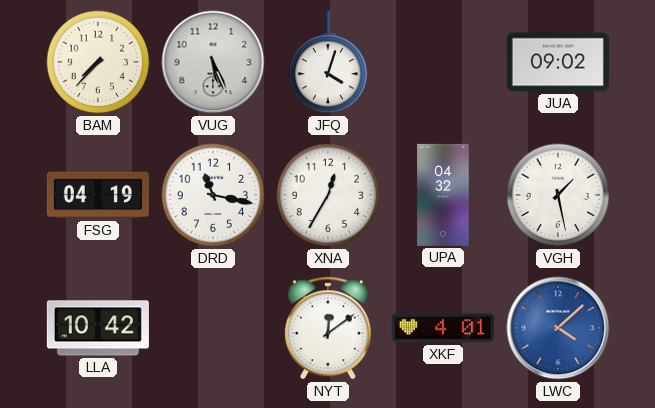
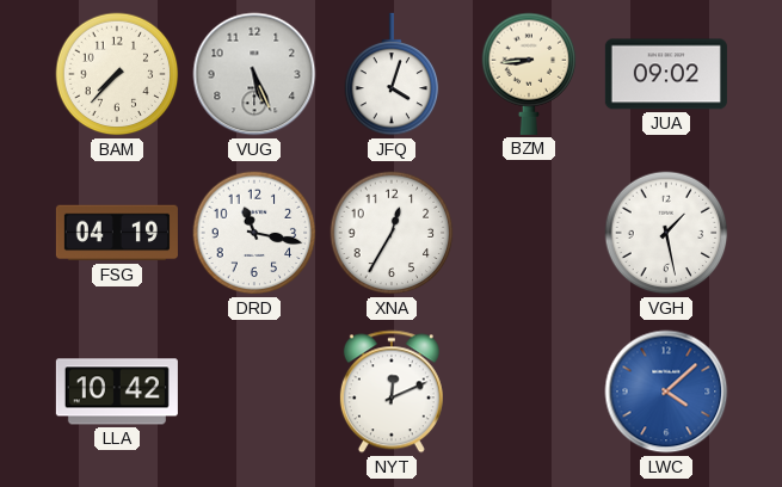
BZM: none -> 8:44
UPA: 04:32 -> none
NYT: 12:09 -> 12:11
XKF: 4:01 -> none
